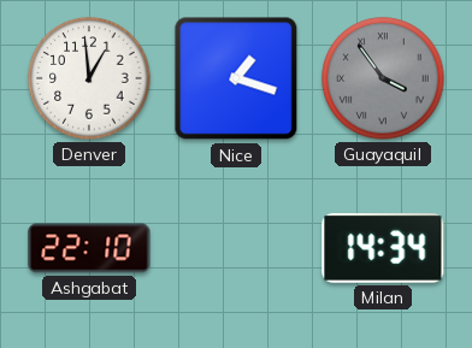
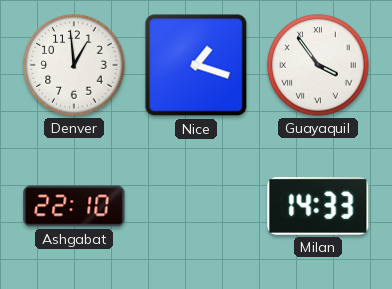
Guayaquil dial: grey -> white
Milan: 14:34 -> 14:33
